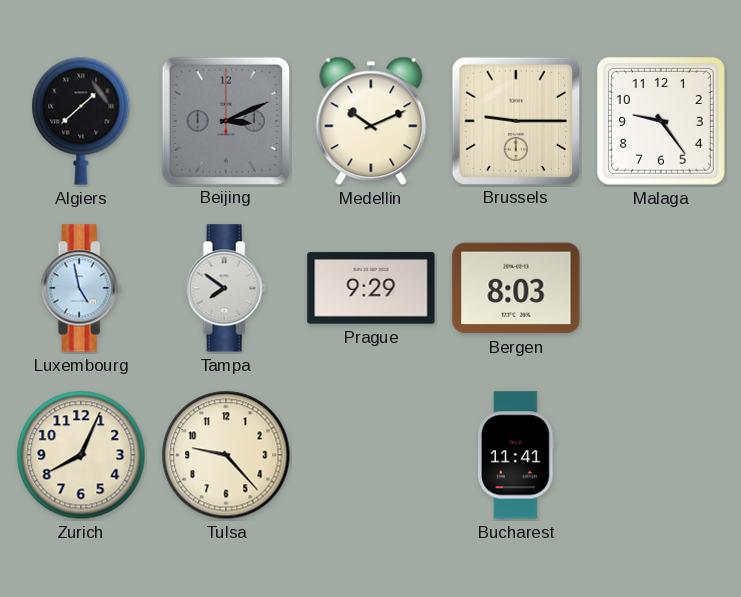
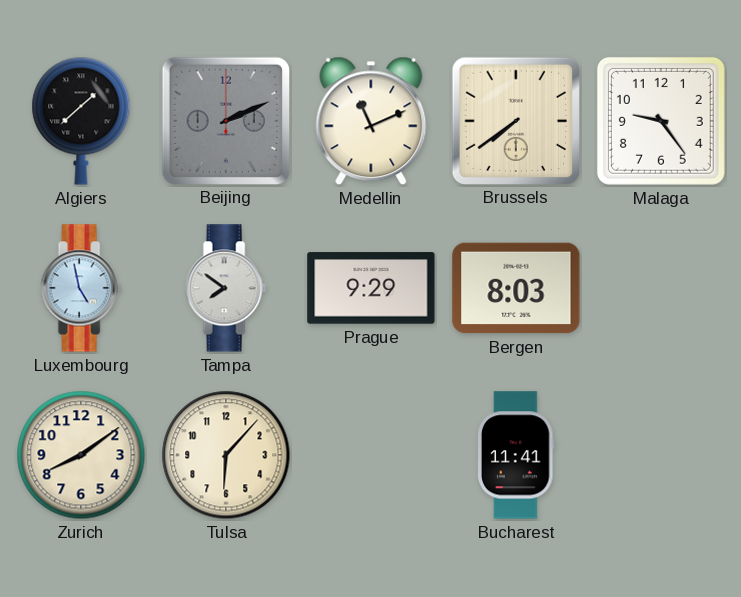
Beijing: 3:11 -> 2:11
Medellin: 10:11 -> 11:11
Brussels: 9:15 -> 7:39
Zurich: 8:04 -> 8:09
Tulsa: 9:23 -> 6:07
